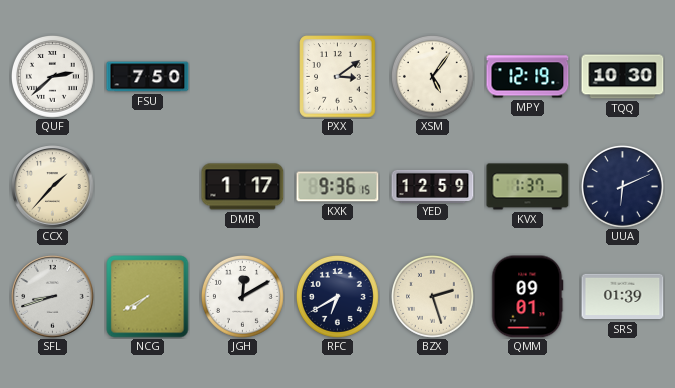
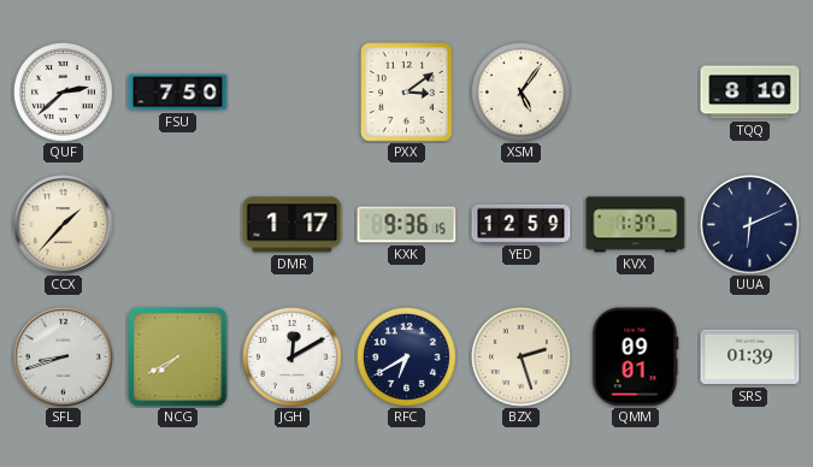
MPY: 12:19 -> none
TQQ: 10:30 -> 8:10
